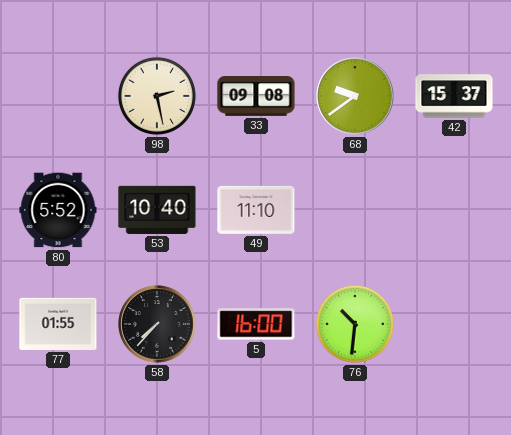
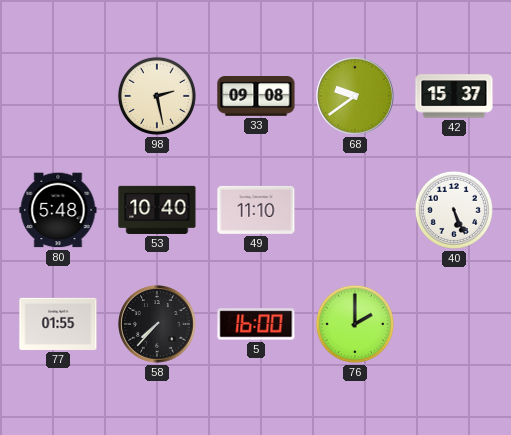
80: 5:52 -> 5:48
40: none -> 5:26
76: 10:31 -> 2:00
